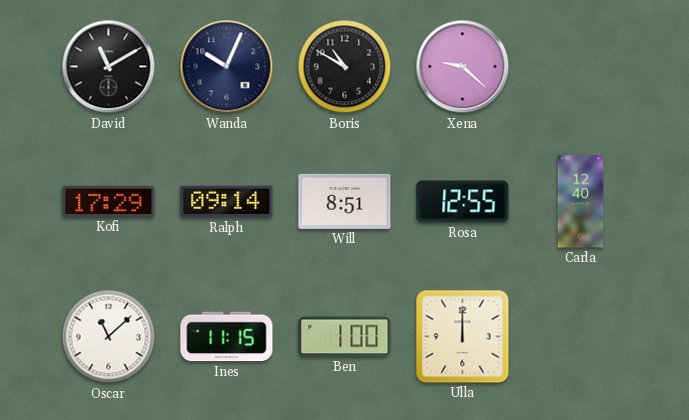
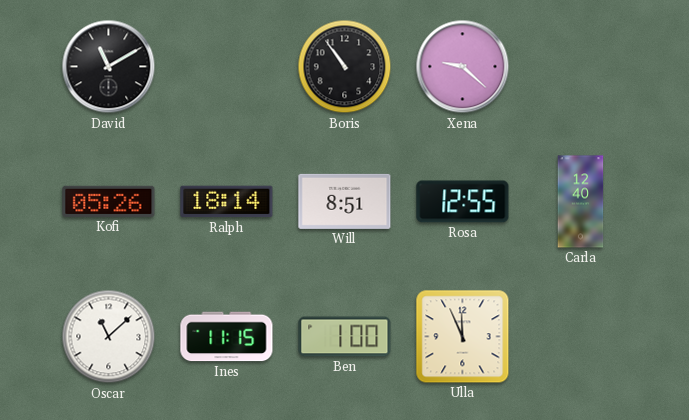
Wanda: 10:04 -> none
Boris: 10:50 -> 10:54
Kofi: 17:29 -> 05:26
Ralph: 09:14 -> 18:14
Ulla: 12:00 -> 11:56
